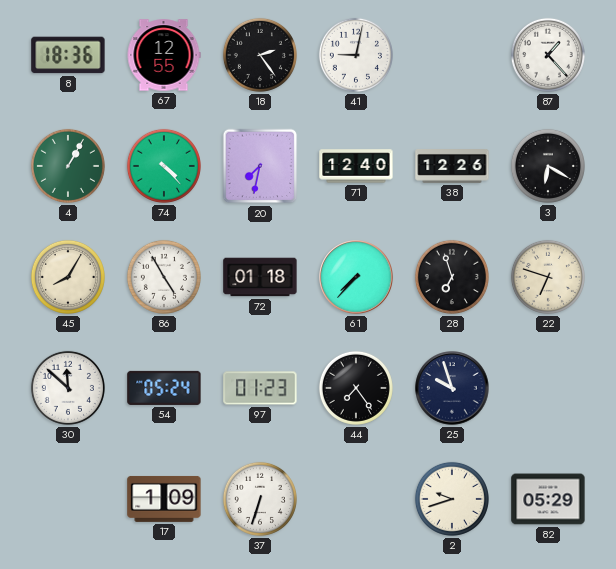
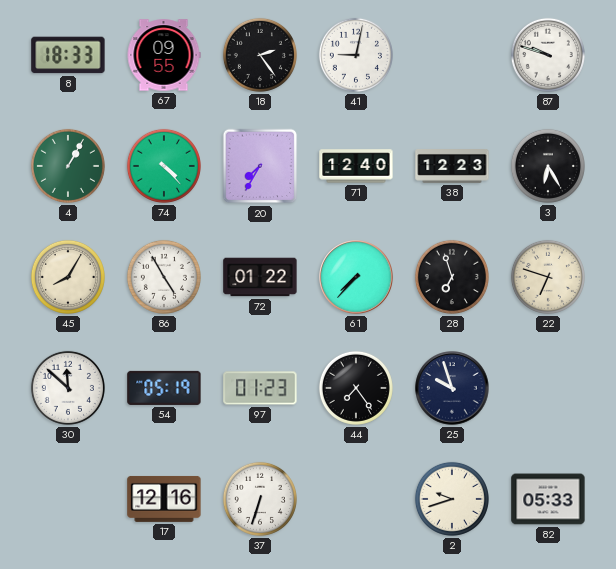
8: 18:36 -> 18:33
67: 12:55 -> 09:55
87: 1:23 -> 9:48
20: 7:32 -> 7:35
38: 12:26 -> 12:23
3: 6:20 -> 6:25
72: 01:18 -> 01:22
54: 05:24 -> 05:19
17: 1:09 -> 12:16
82: 05:29 -> 05:33
